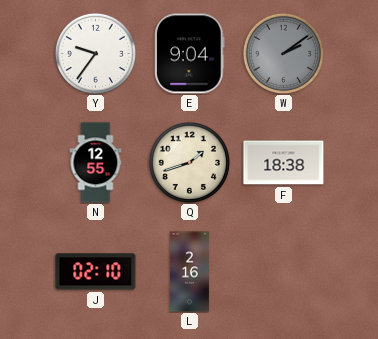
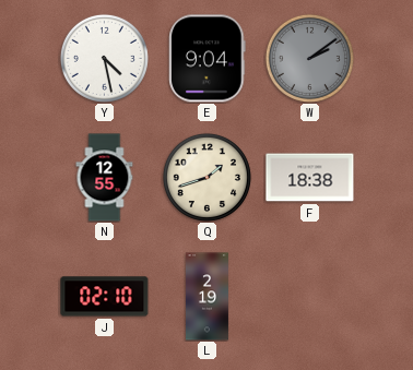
Y: 9:36 -> 4:28
L: 2:16 -> 2:19
